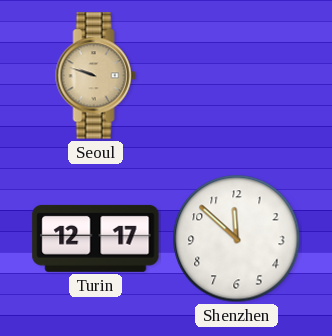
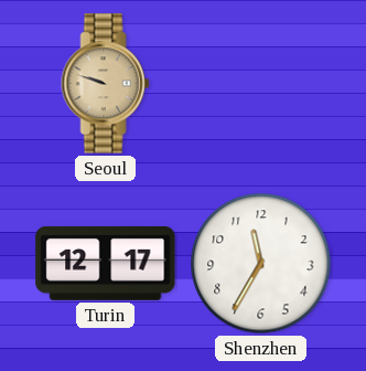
Shenzhen: 11:52 -> 11:35
